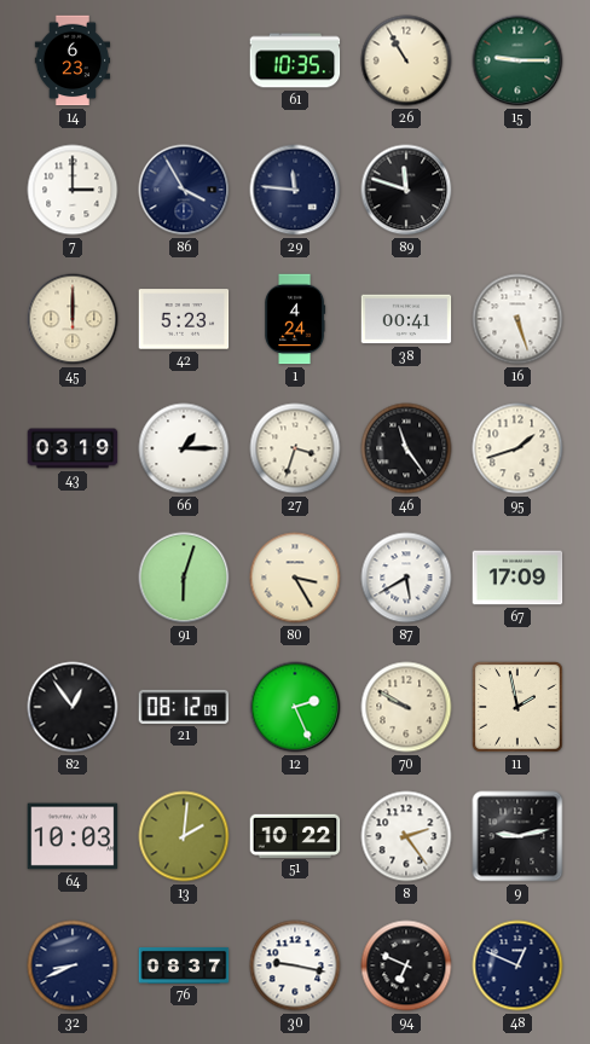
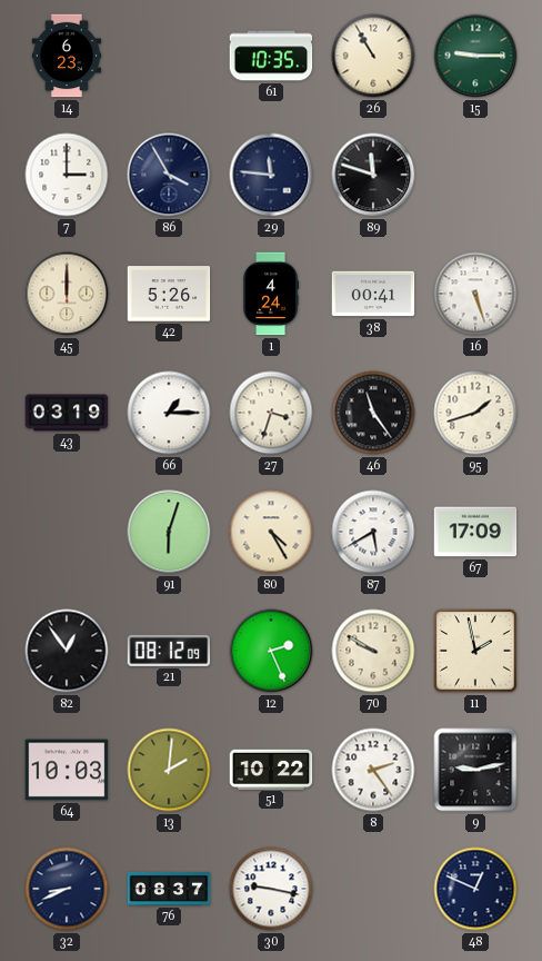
42: 5:23 -> 5:26
80: 3:25 -> 4:25
94: 6:49 -> none
